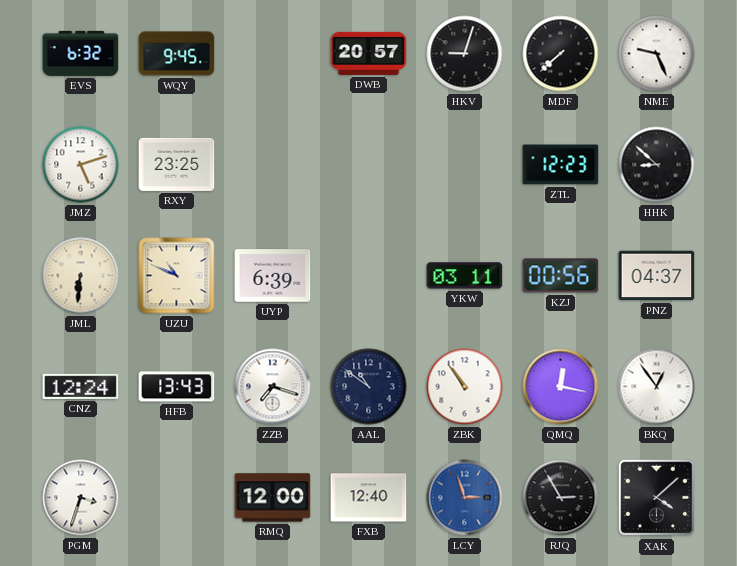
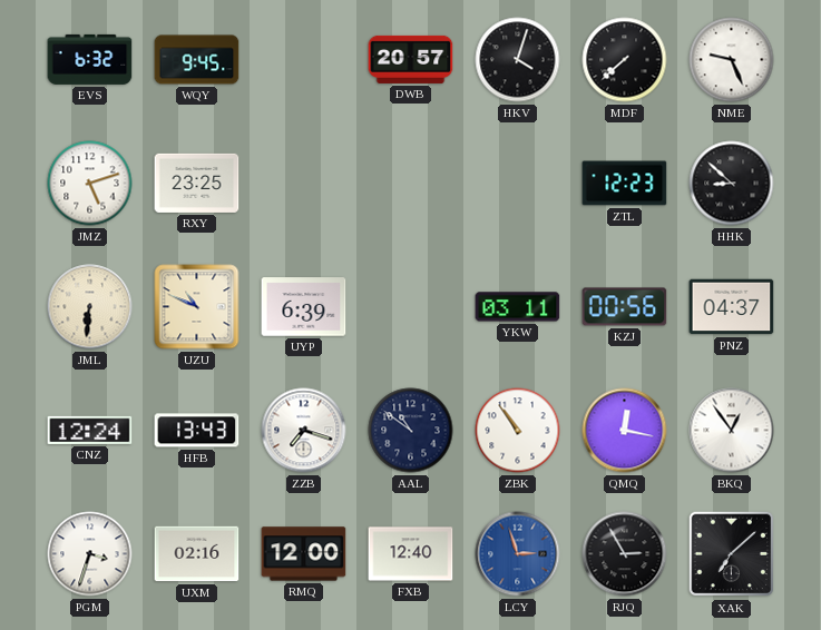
HKV: 9:03 -> 4:03
UXM: none -> 02:16
XAK: 4:08 -> 7:08
